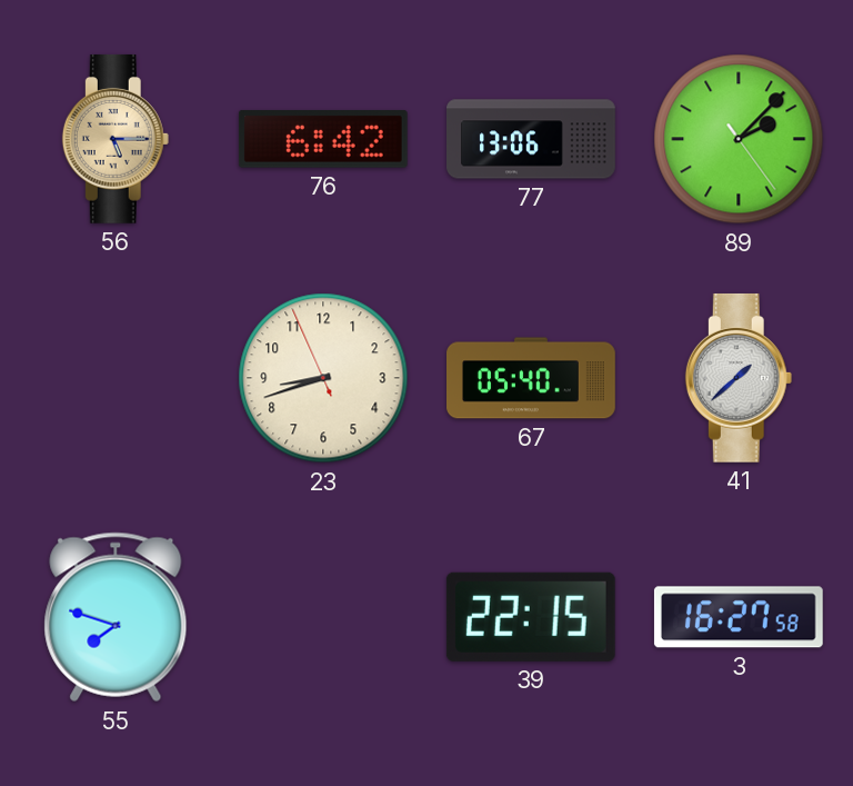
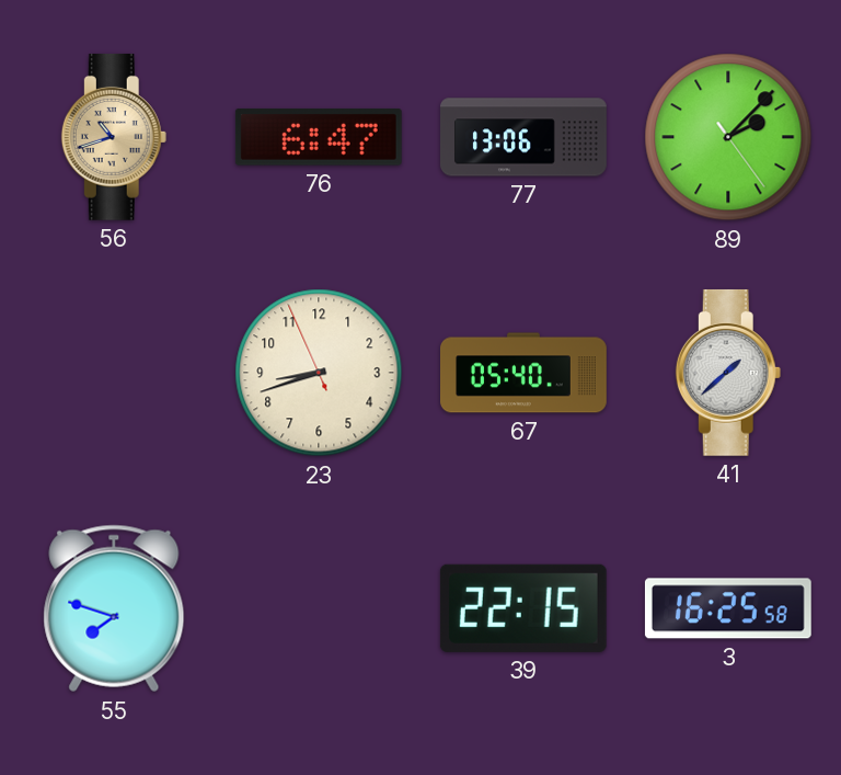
56: 5:15 -> 10:42
76: 6:42 -> 6:47
3: 16:27 -> 16:25
